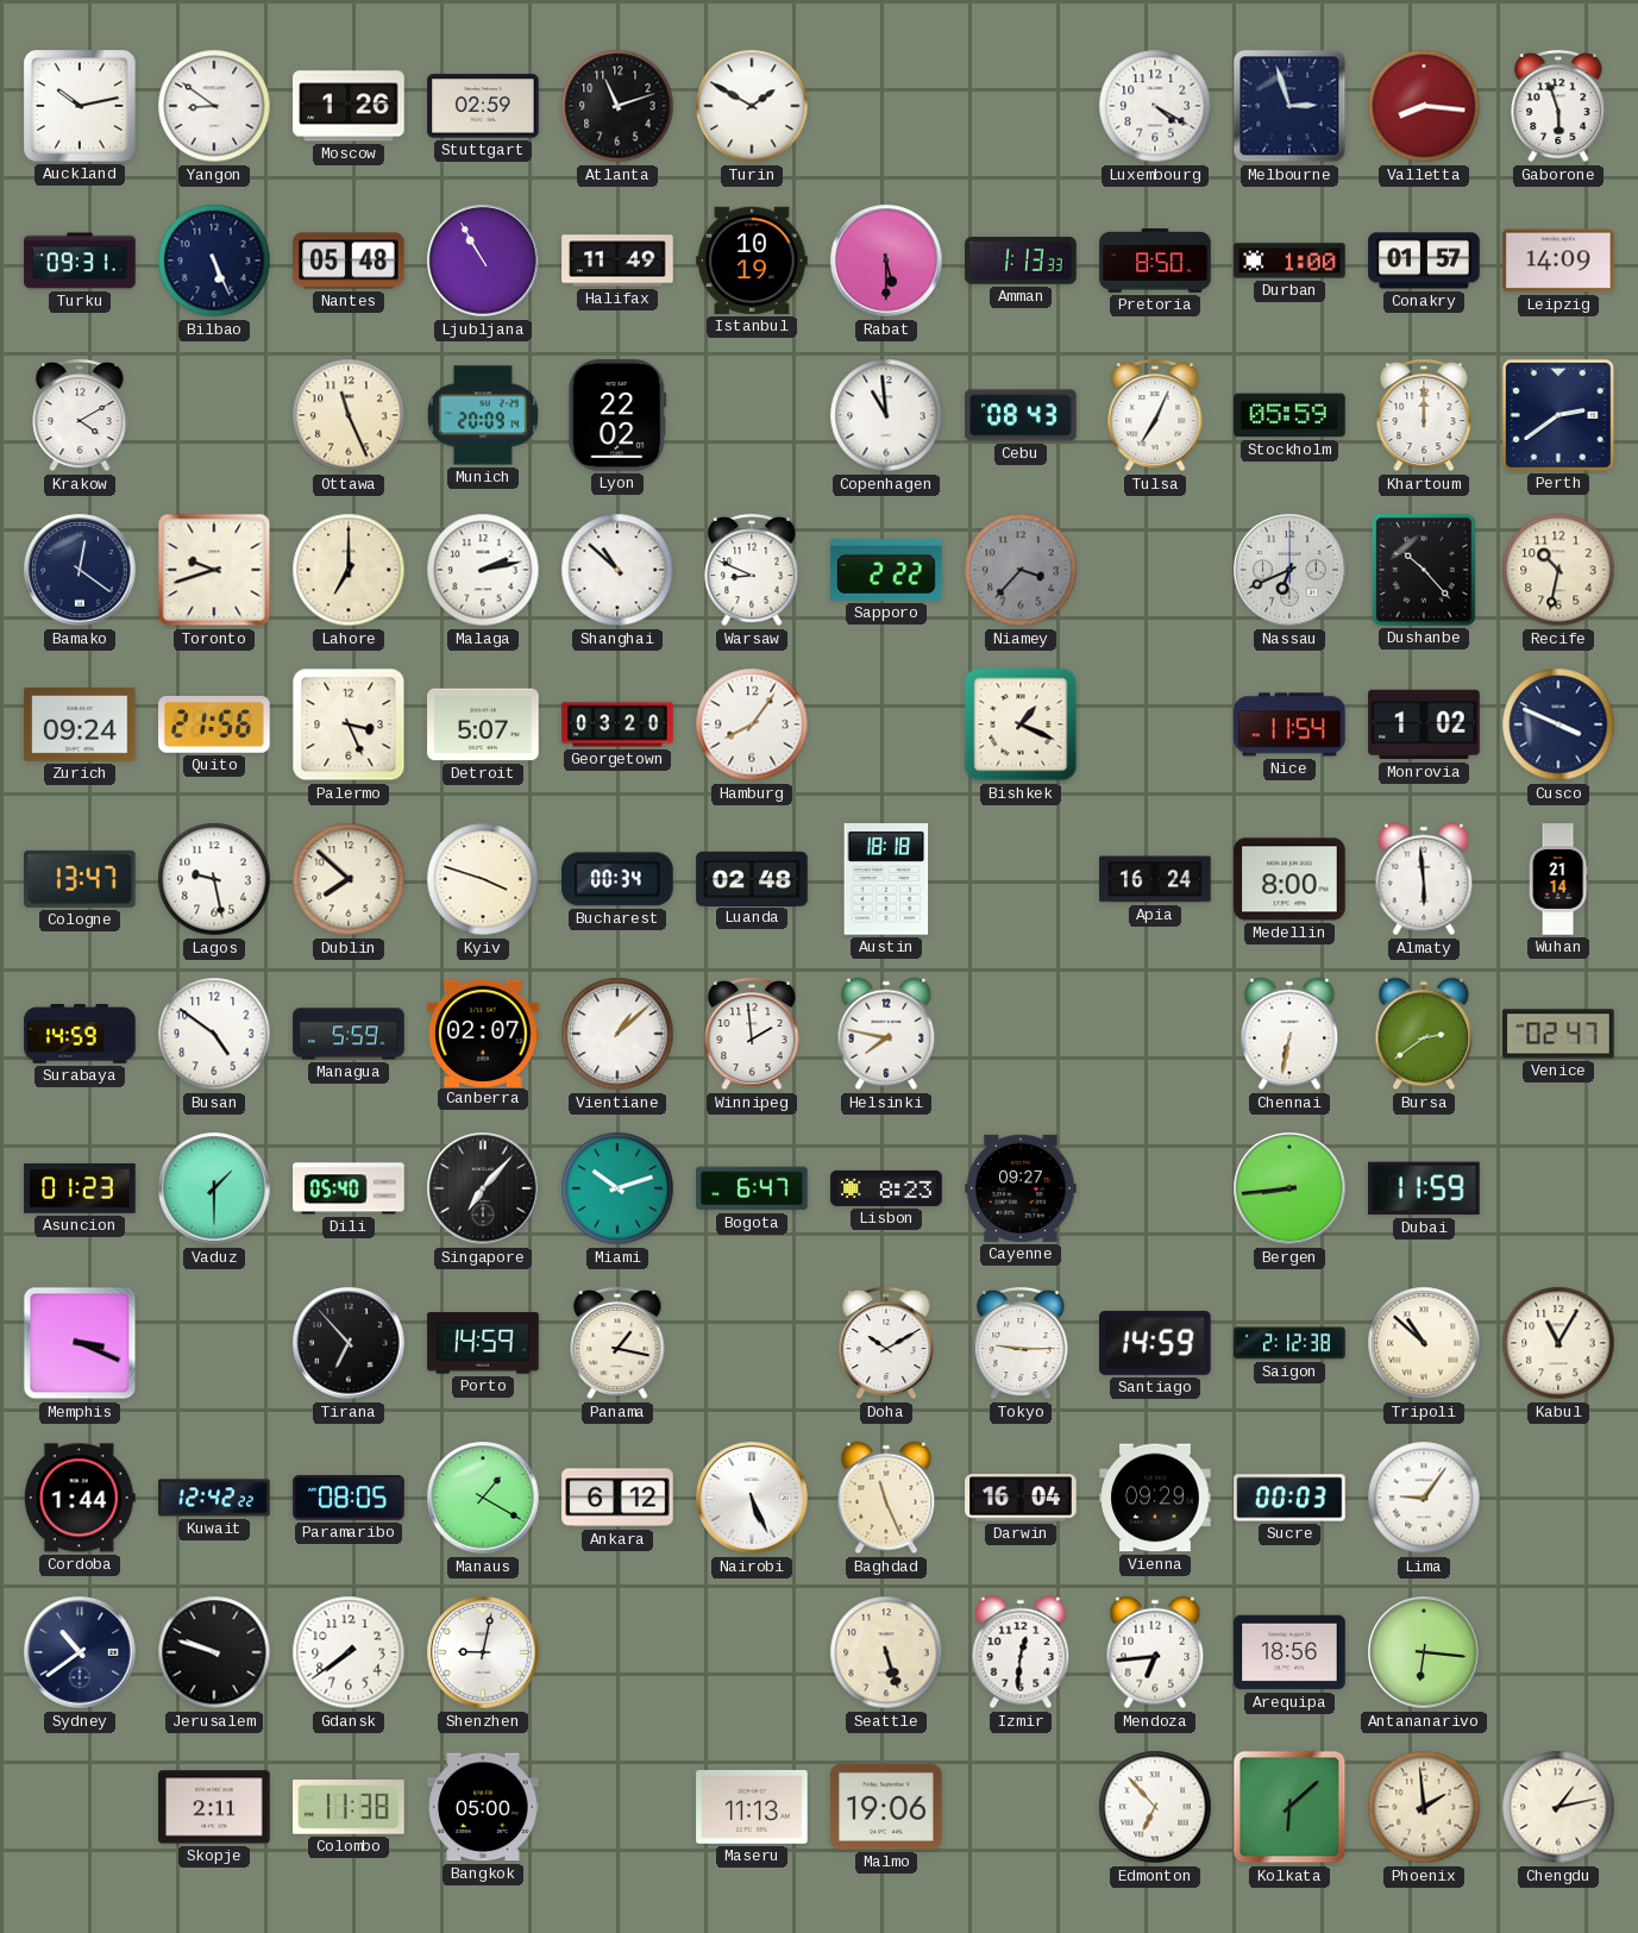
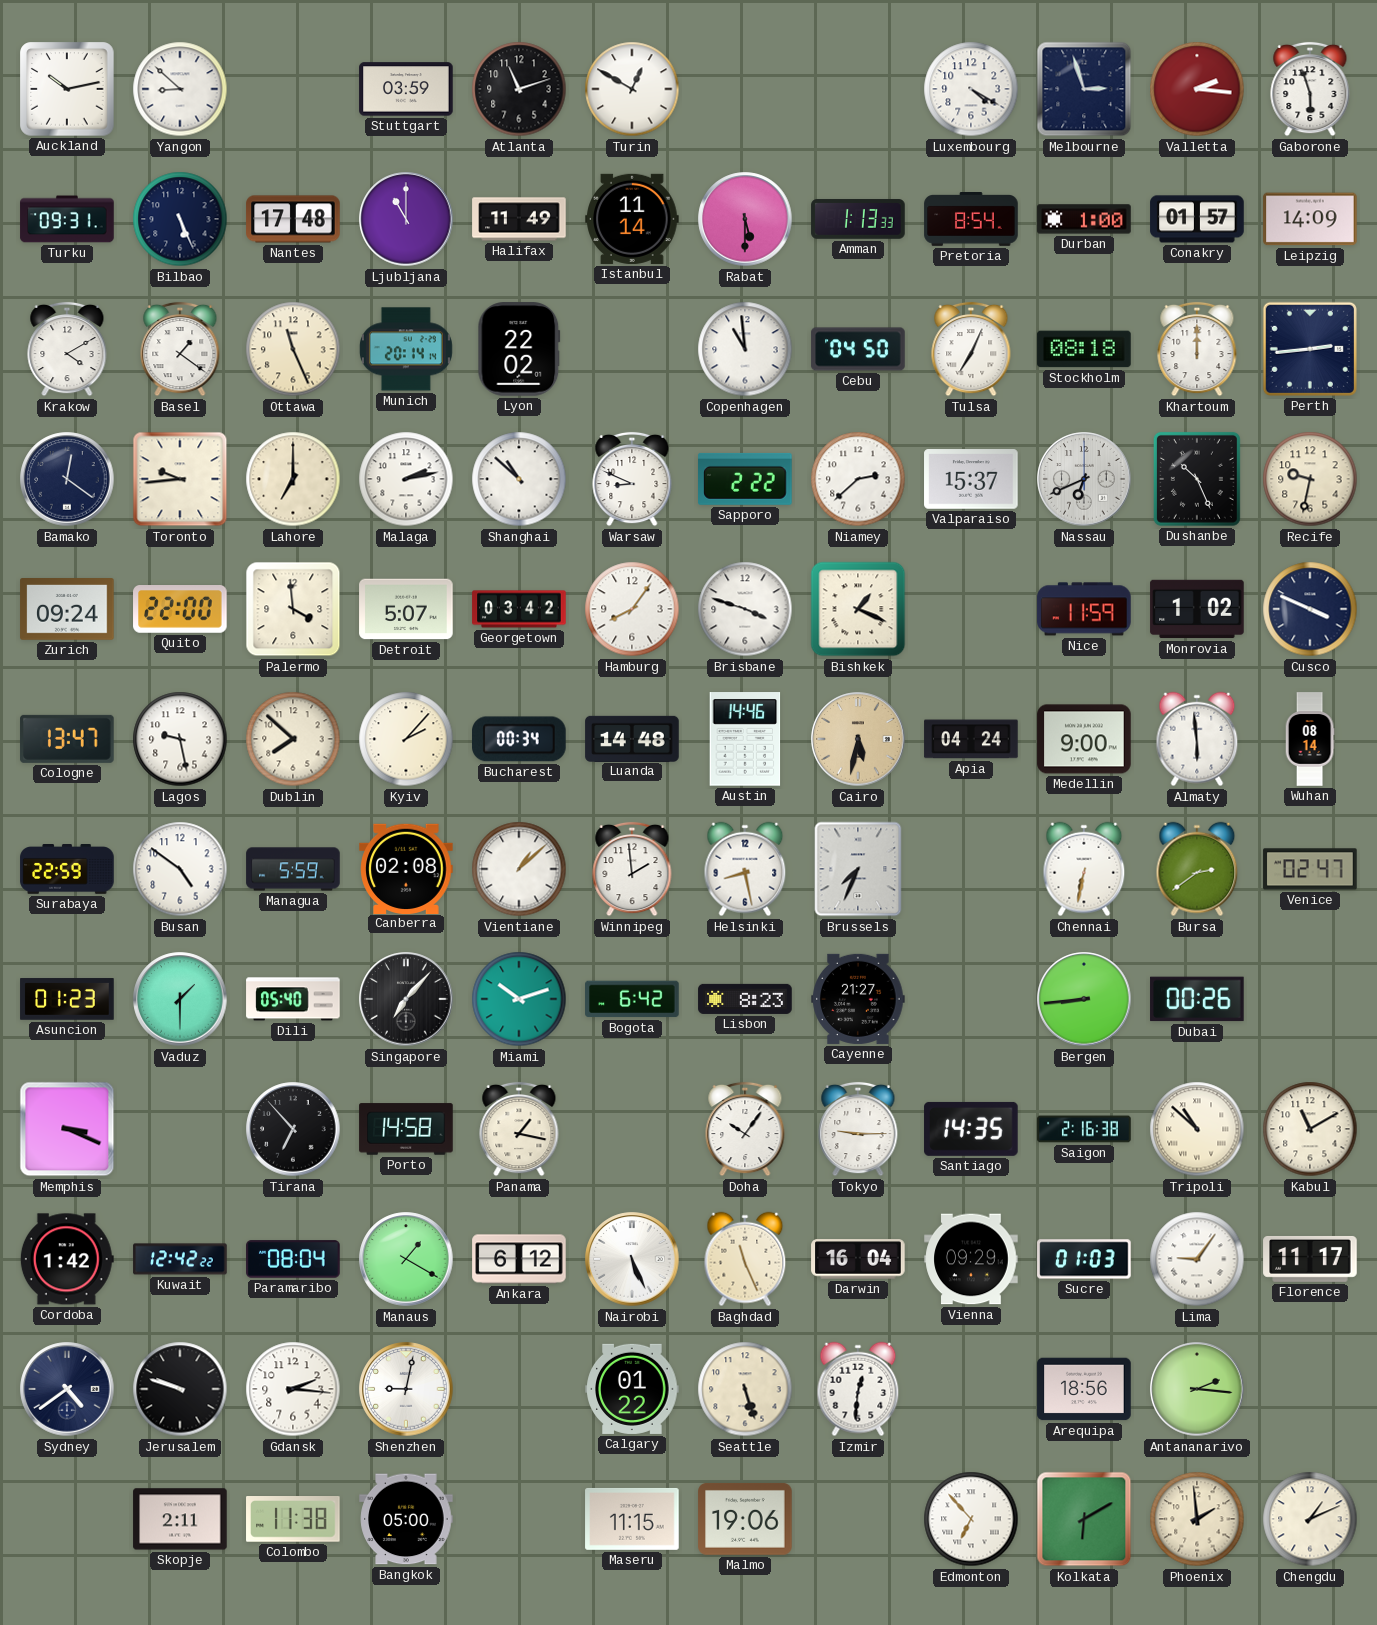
Yangon: 8:51 -> 8:52
Moscow: 1:26 -> none
Stuttgart: 02:59 -> 03:59
Turin: 1:50 -> 12:50
Valletta: 8:16 -> 2:16
Nantes: 05:48 -> 17:48
Ljubljana: 10:55 -> 11:00
Istanbul: 10:19 -> 11:14
Pretoria: 8:50 -> 8:54
Basel: none -> 1:21
Munich: 20:09 -> 20:14
Cebu: 08:43 -> 04:50
Stockholm: 05:59 -> 08:18
Perth: 2:39 -> 2:44
Toronto: 9:42 -> 9:44
Niamey: 3:37 -> 2:38
Niamey dial: grey -> white
Valparaiso: none -> 15:37
Dushanbe: 10:23 -> 10:26
Recife: 10:32 -> 9:32
Quito: 21:56 -> 22:00
Palermo: 3:26 -> 3:59
Georgetown: 03:20 -> 03:42
Brisbane: none -> 3:48
Nice: 11:54 -> 11:59
Kyiv: 3:48 -> 2:07
Luanda: 02:48 -> 14:48
Austin: 18:18 -> 14:46
Cairo: none -> 5:32
Apia: 16:24 -> 04:24
Medellin: 8:00 -> 9:00
Wuhan: 21:14 -> 08:14
Surabaya: 14:59 -> 22:59
Canberra: 02:07 -> 02:08
Helsinki: 7:47 -> 8:28
Brussels: none -> 7:34
Bogota: 6:47 -> 6:42
Cayenne: 09:27 -> 21:27
Dubai: 11:59 -> 00:26
Porto: 14:59 -> 14:58
Doha: 10:10 -> 10:06
Santiago: 14:59 -> 14:35
Saigon: 2:12 -> 2:16
Kabul: 11:05 -> 11:10
Cordoba: 1:44 -> 1:42
Paramaribo: 08:05 -> 08:04
Sucre: 00:03 -> 01:03
Florence: none -> 11:17
Sydney: 10:39 -> 4:39
Gdansk: 7:39 -> 2:16
Calgary: none -> 01:22
Mendoza: 6:44 -> none
Antananarivo: 6:16 -> 2:16
Maseru: 11:13 -> 11:15
Kolkata: 6:08 -> 6:10
Chengdu: 1:13 -> 1:11
